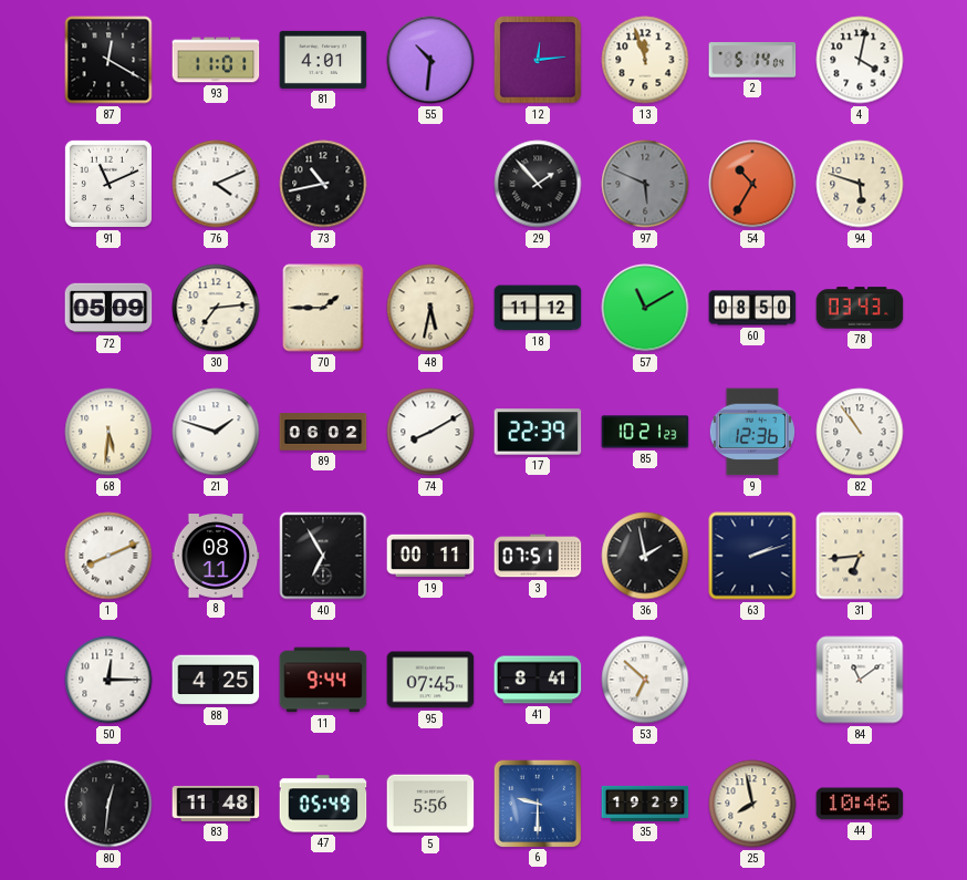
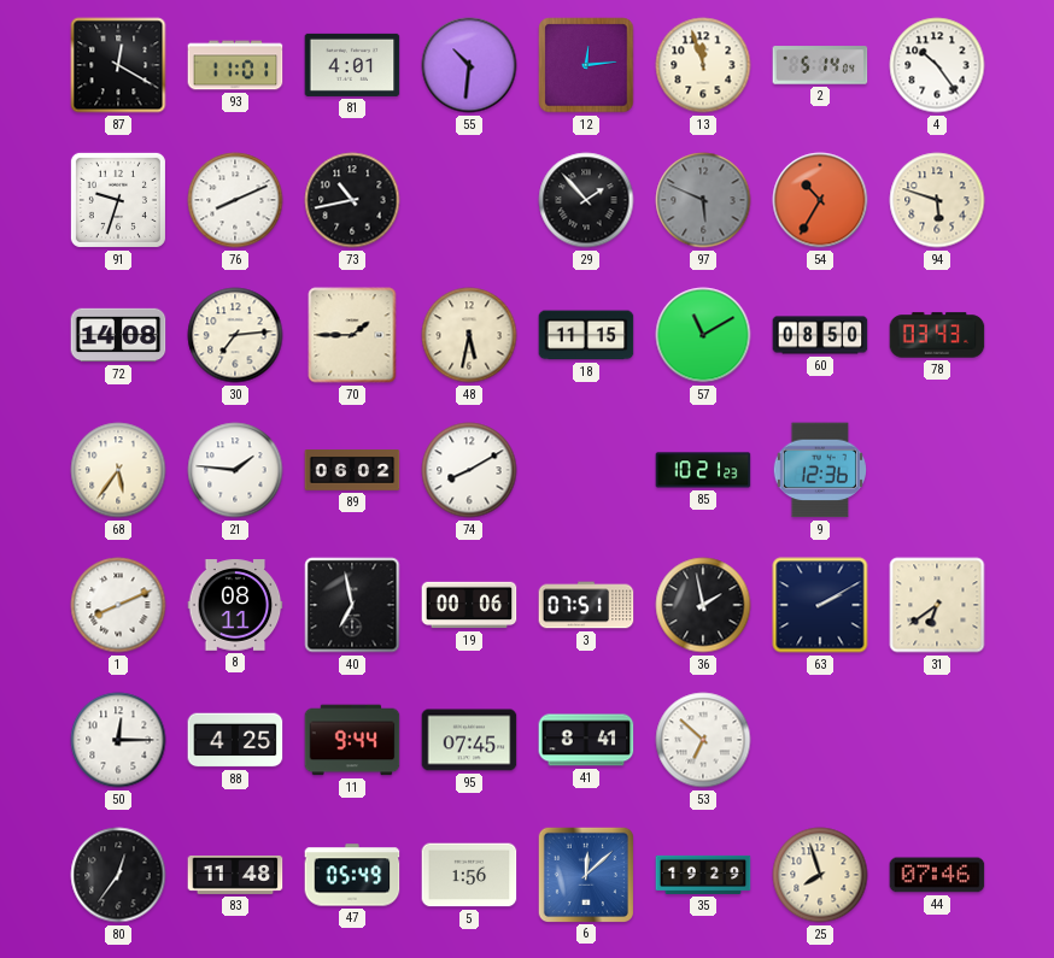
4: 4:02 -> 10:24
91: 11:11 -> 9:33
76: 4:11 -> 8:11
72: 05:09 -> 14:08
18: 11:12 -> 11:15
68: 5:31 -> 5:36
21: 1:48 -> 1:46
17: 22:39 -> none
82: 10:54 -> none
40: 6:55 -> 6:58
19: 00:11 -> 00:06
63: 2:12 -> 2:10
31: 6:44 -> 6:39
84: 11:09 -> none
80: 12:31 -> 12:36
5: 5:56 -> 1:56
6: 9:30 -> 12:08
25: 7:58 -> 7:57
44: 10:46 -> 07:46
